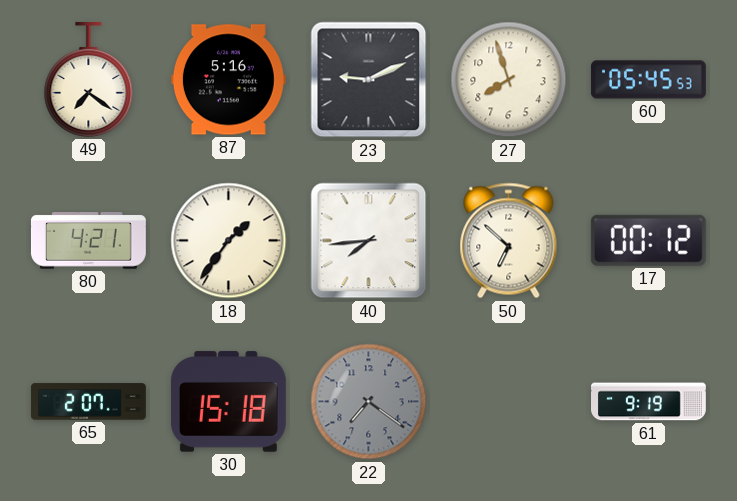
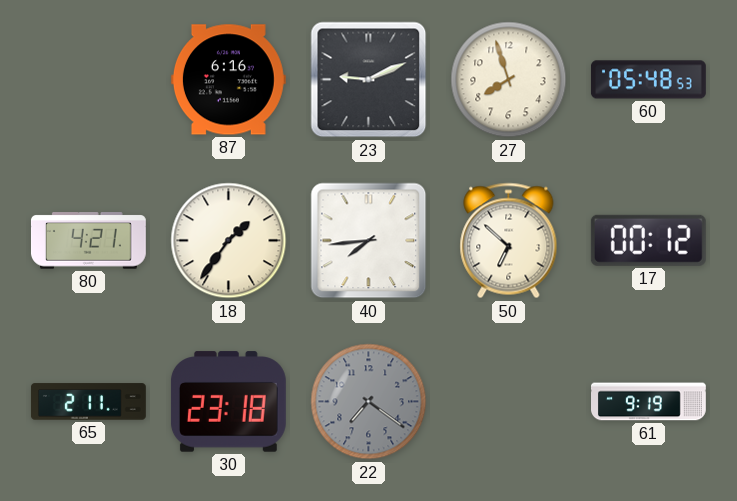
49: 7:21 -> none
87: 5:16 -> 6:16
60: 05:45 -> 05:48
65: 2:07 -> 2:11
30: 15:18 -> 23:18
